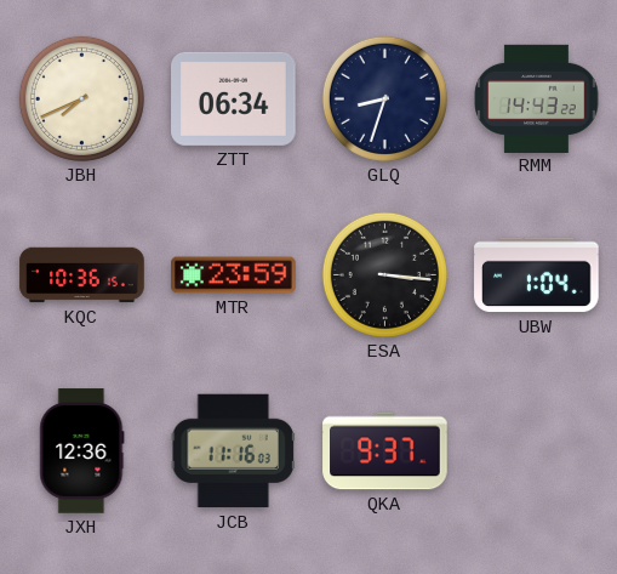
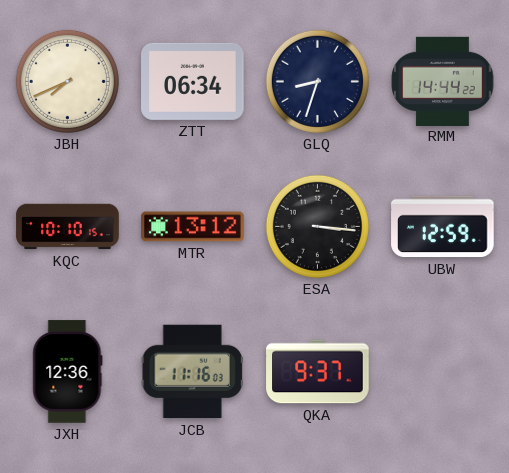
RMM: 14:43 -> 14:44
KQC: 10:36 -> 10:10
MTR: 23:59 -> 13:12
UBW: 1:04 -> 12:59
